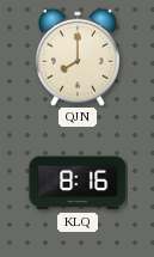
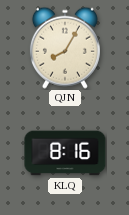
QJN: 8:00 -> 8:05
